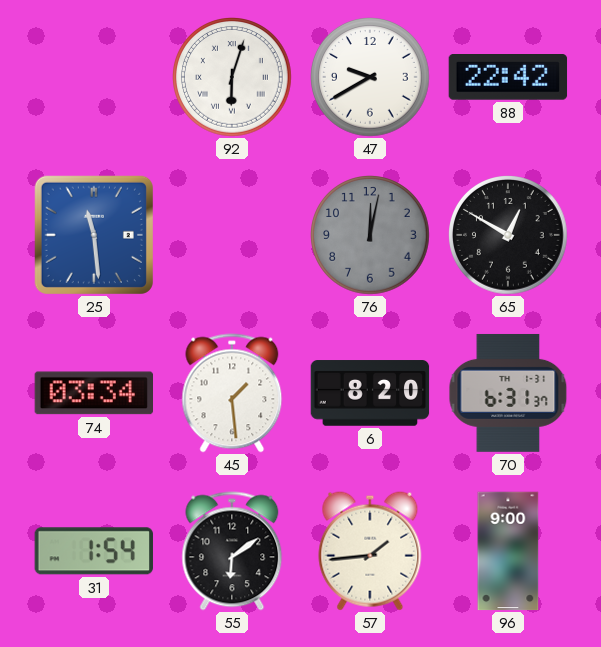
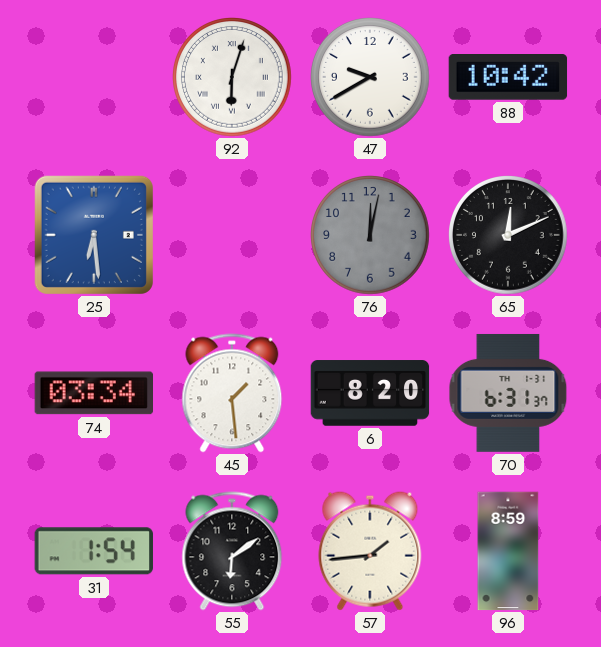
88: 22:42 -> 10:42
25: 11:29 -> 6:29
65: 12:50 -> 12:11
96: 9:00 -> 8:59
